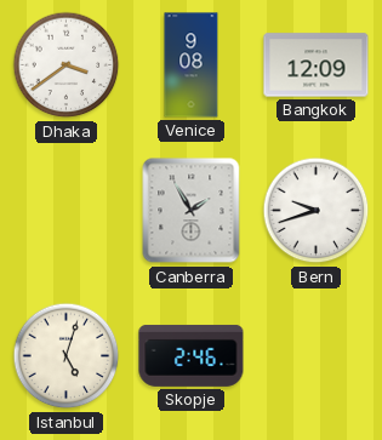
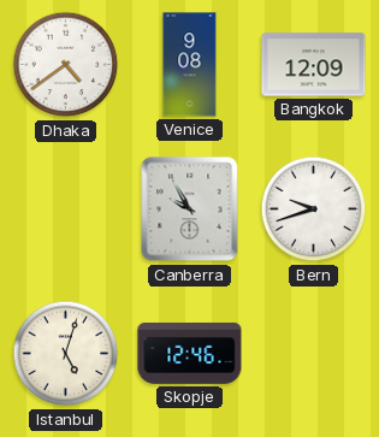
Dhaka: 3:39 -> 4:39
Canberra: 1:55 -> 9:55
Skopje: 2:46 -> 12:46
